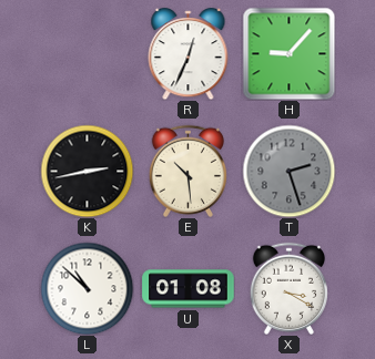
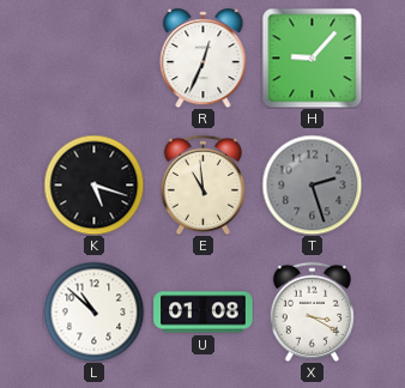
K: 2:43 -> 5:18
E: 10:29 -> 10:59
